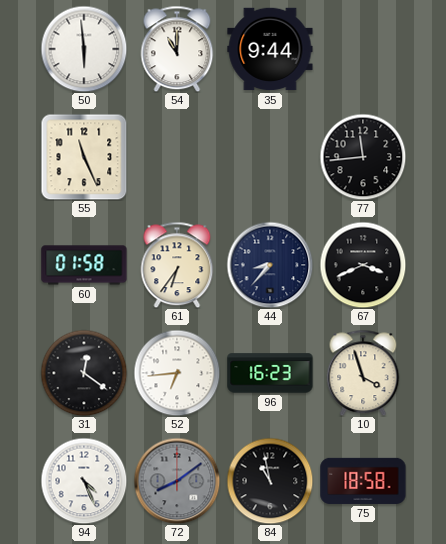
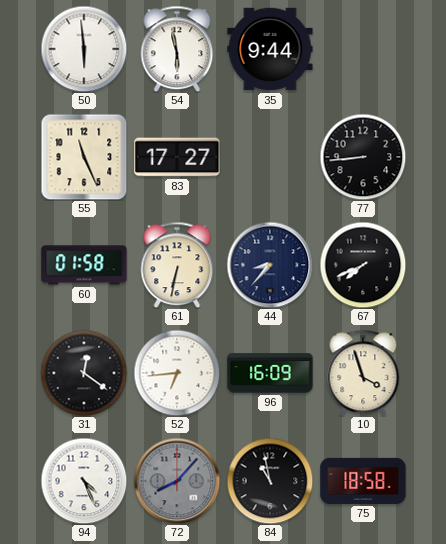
54: 11:00 -> 5:58
83: none -> 17:27
77: 11:44 -> 8:44
61: 6:36 -> 6:32
67: 3:41 -> 7:41
96: 16:23 -> 16:09
72: 8:09 -> 8:07
